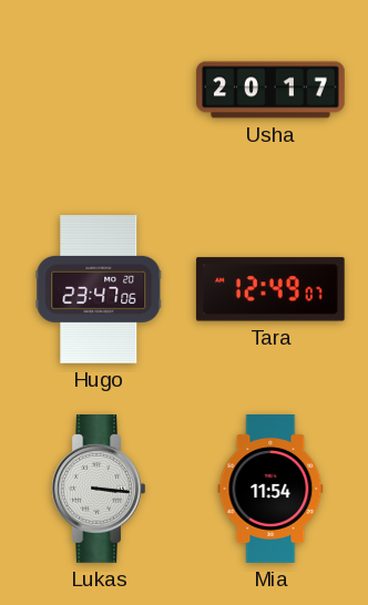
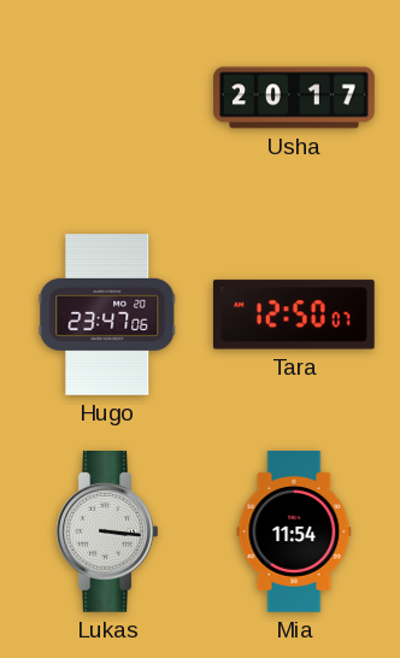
Tara: 12:49 -> 12:50
